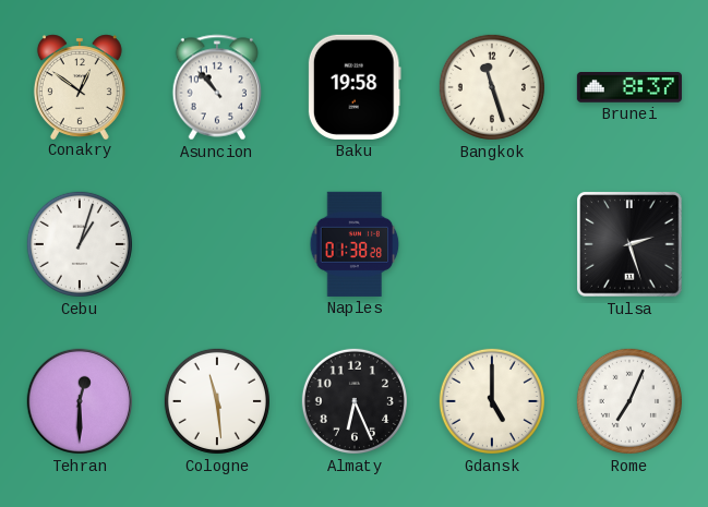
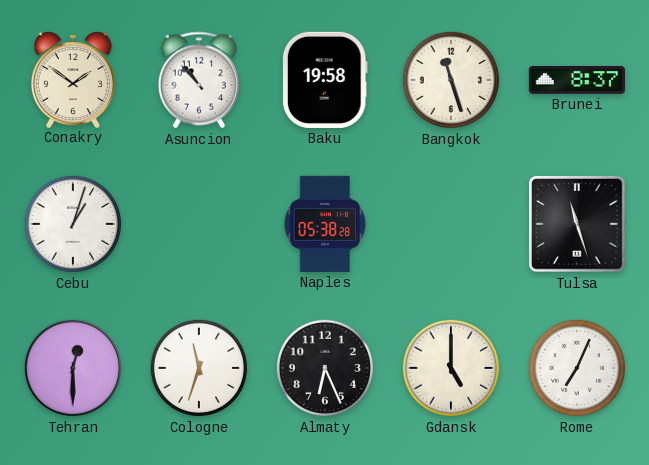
Conakry: 12:51 -> 1:51
Naples: 01:38 -> 05:38
Tulsa: 2:27 -> 11:27
Cologne: 11:29 -> 11:33
